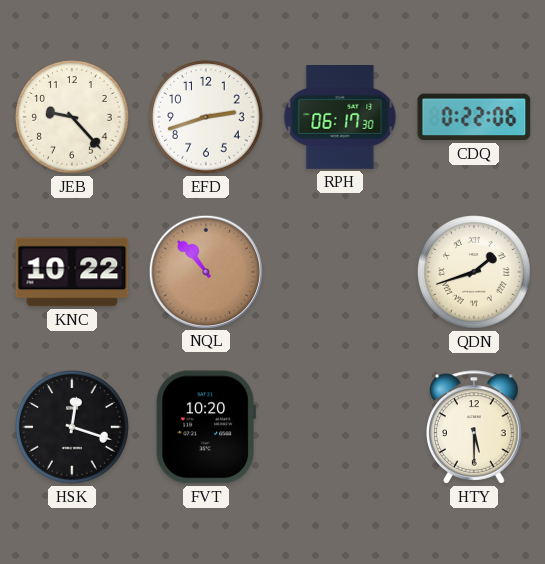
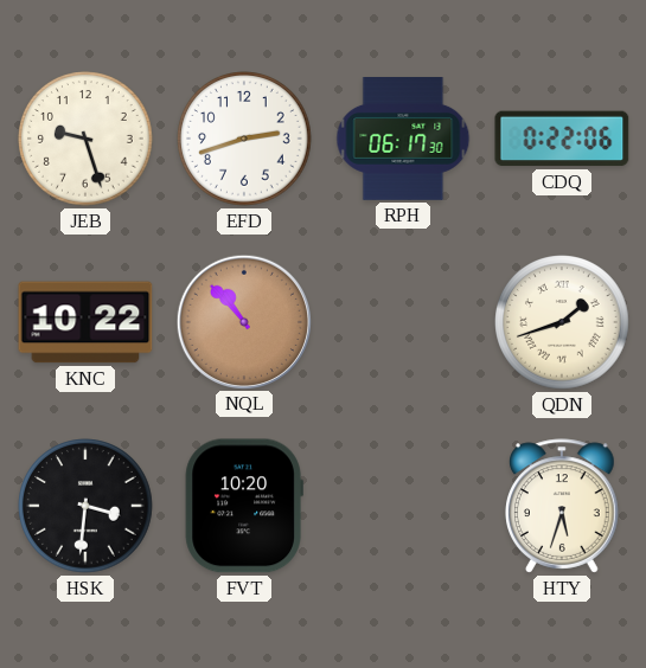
JEB: 9:23 -> 9:27
HSK: 12:18 -> 3:31
HTY: 5:30 -> 5:33
